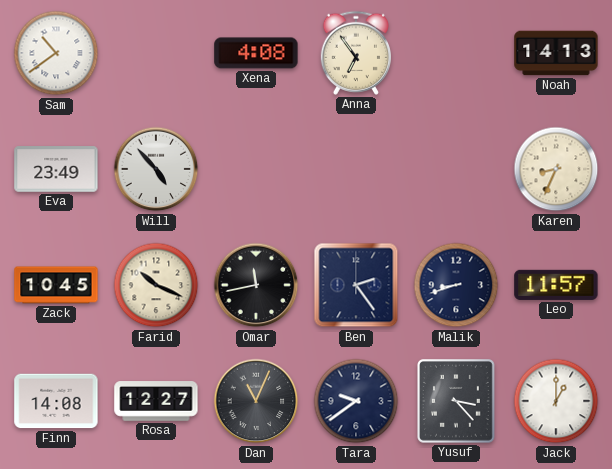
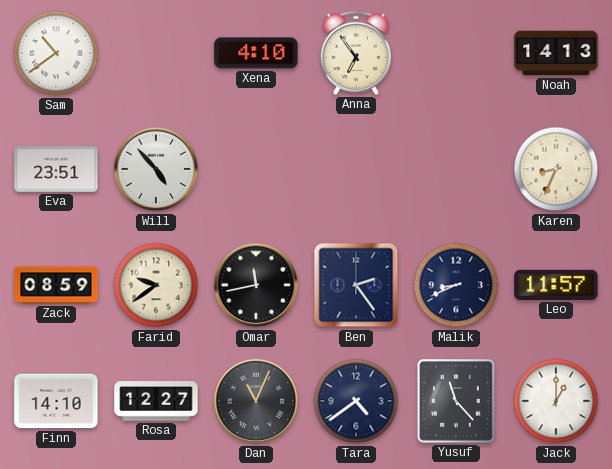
Xena: 4:08 -> 4:10
Eva: 23:49 -> 23:51
Zack: 10:45 -> 08:59
Farid: 10:19 -> 9:39
Malik: 8:42 -> 8:41
Finn: 14:08 -> 14:10
Tara: 9:39 -> 4:39
Yusuf: 3:23 -> 11:23
